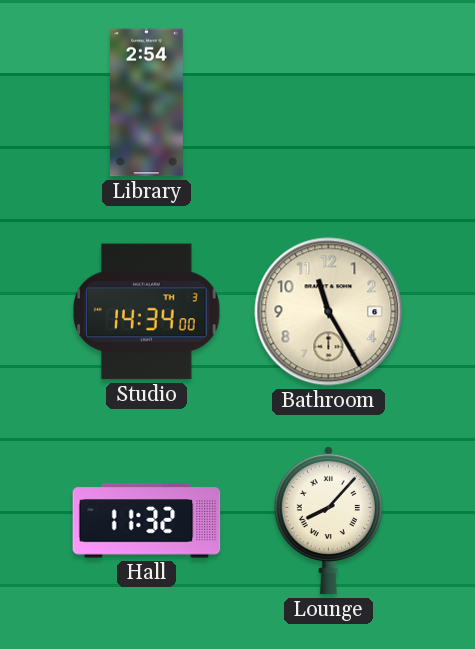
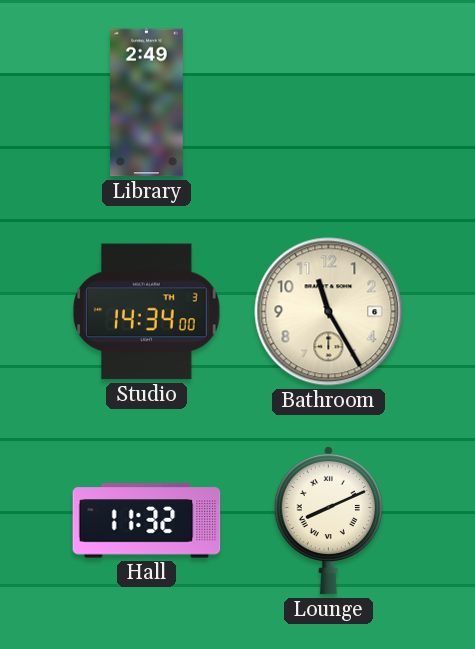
Library: 2:54 -> 2:49
Lounge: 8:07 -> 8:11
